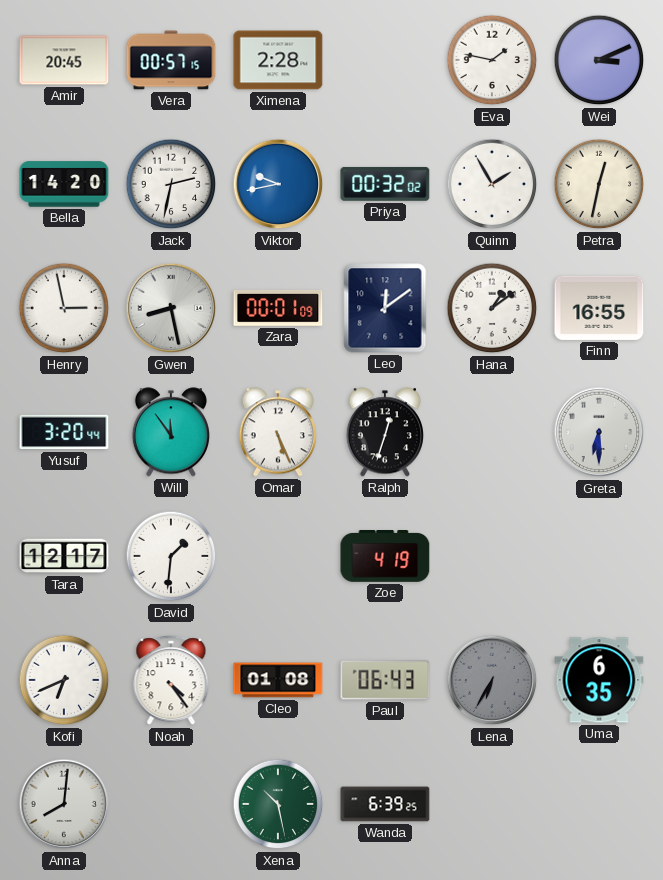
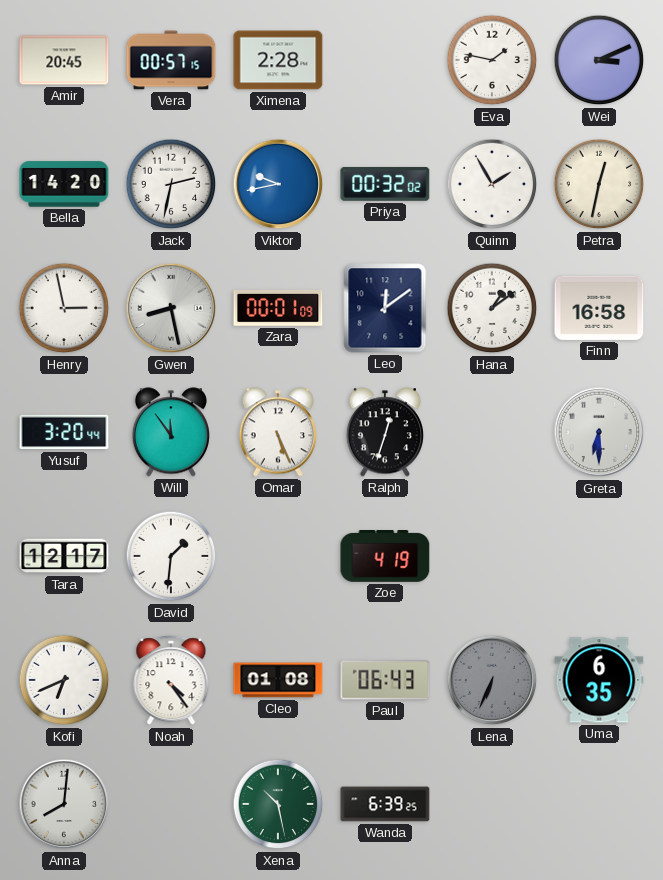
Finn: 16:55 -> 16:58
Lena: 6:35 -> 6:34
